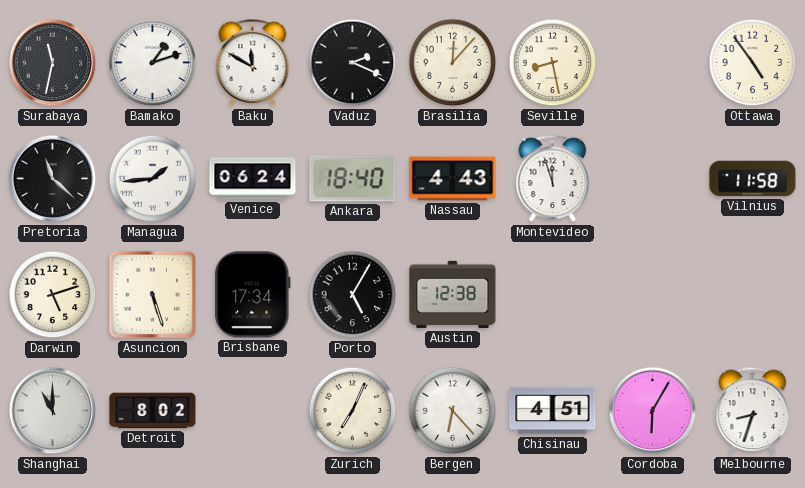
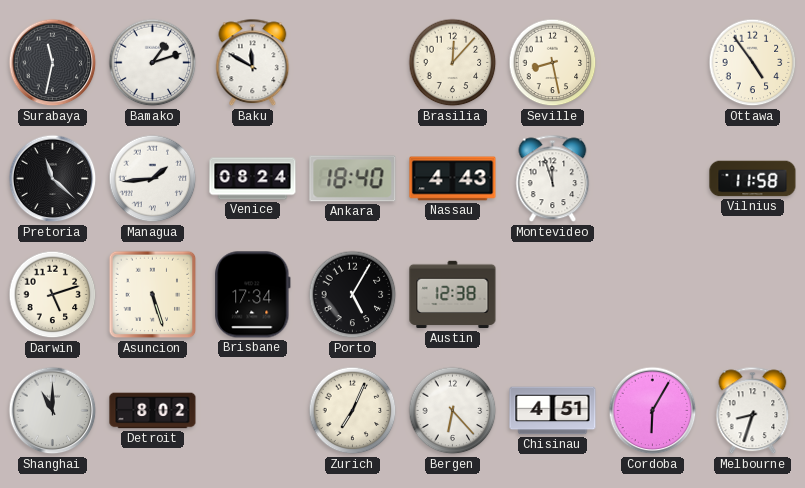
Vaduz: 2:19 -> none
Venice: 06:24 -> 08:24
